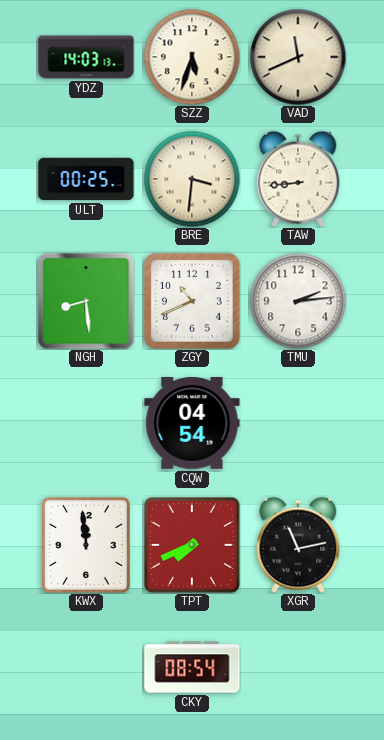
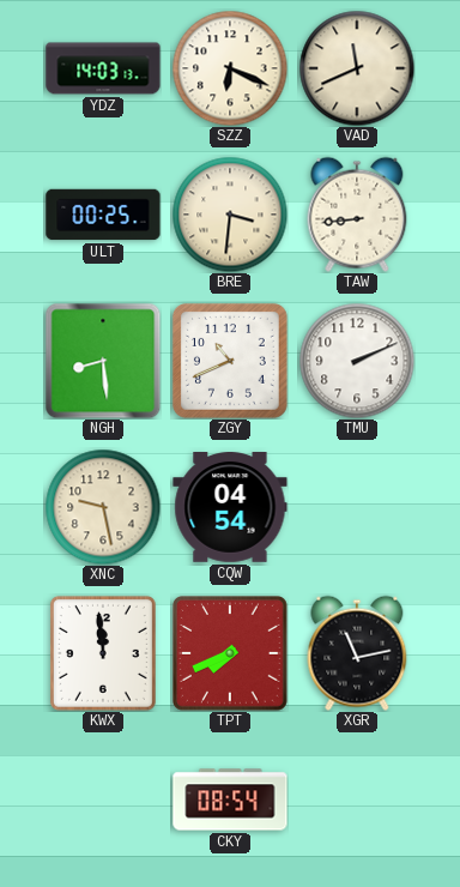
SZZ: 5:33 -> 6:19
TMU: 2:14 -> 2:11
XNC: none -> 9:28
